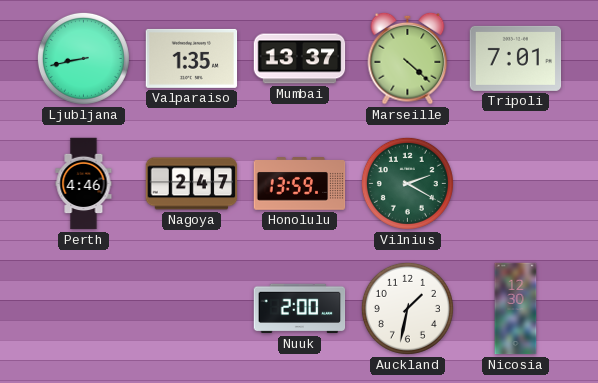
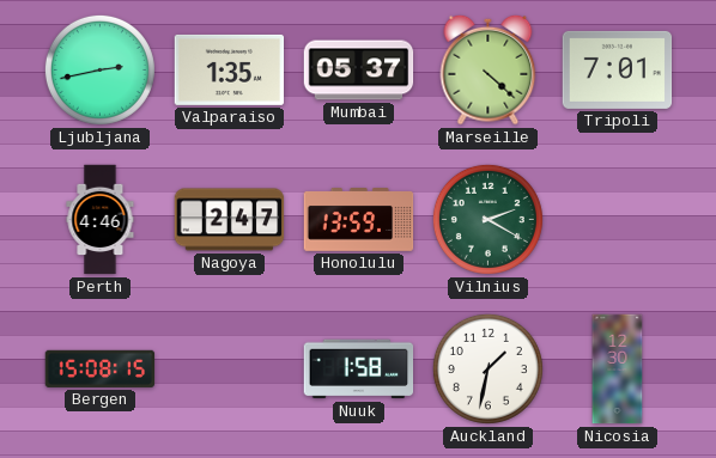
Ljubljana: 8:43 -> 2:43
Mumbai: 13:37 -> 05:37
Bergen: none -> 15:08
Nuuk: 2:00 -> 1:58
